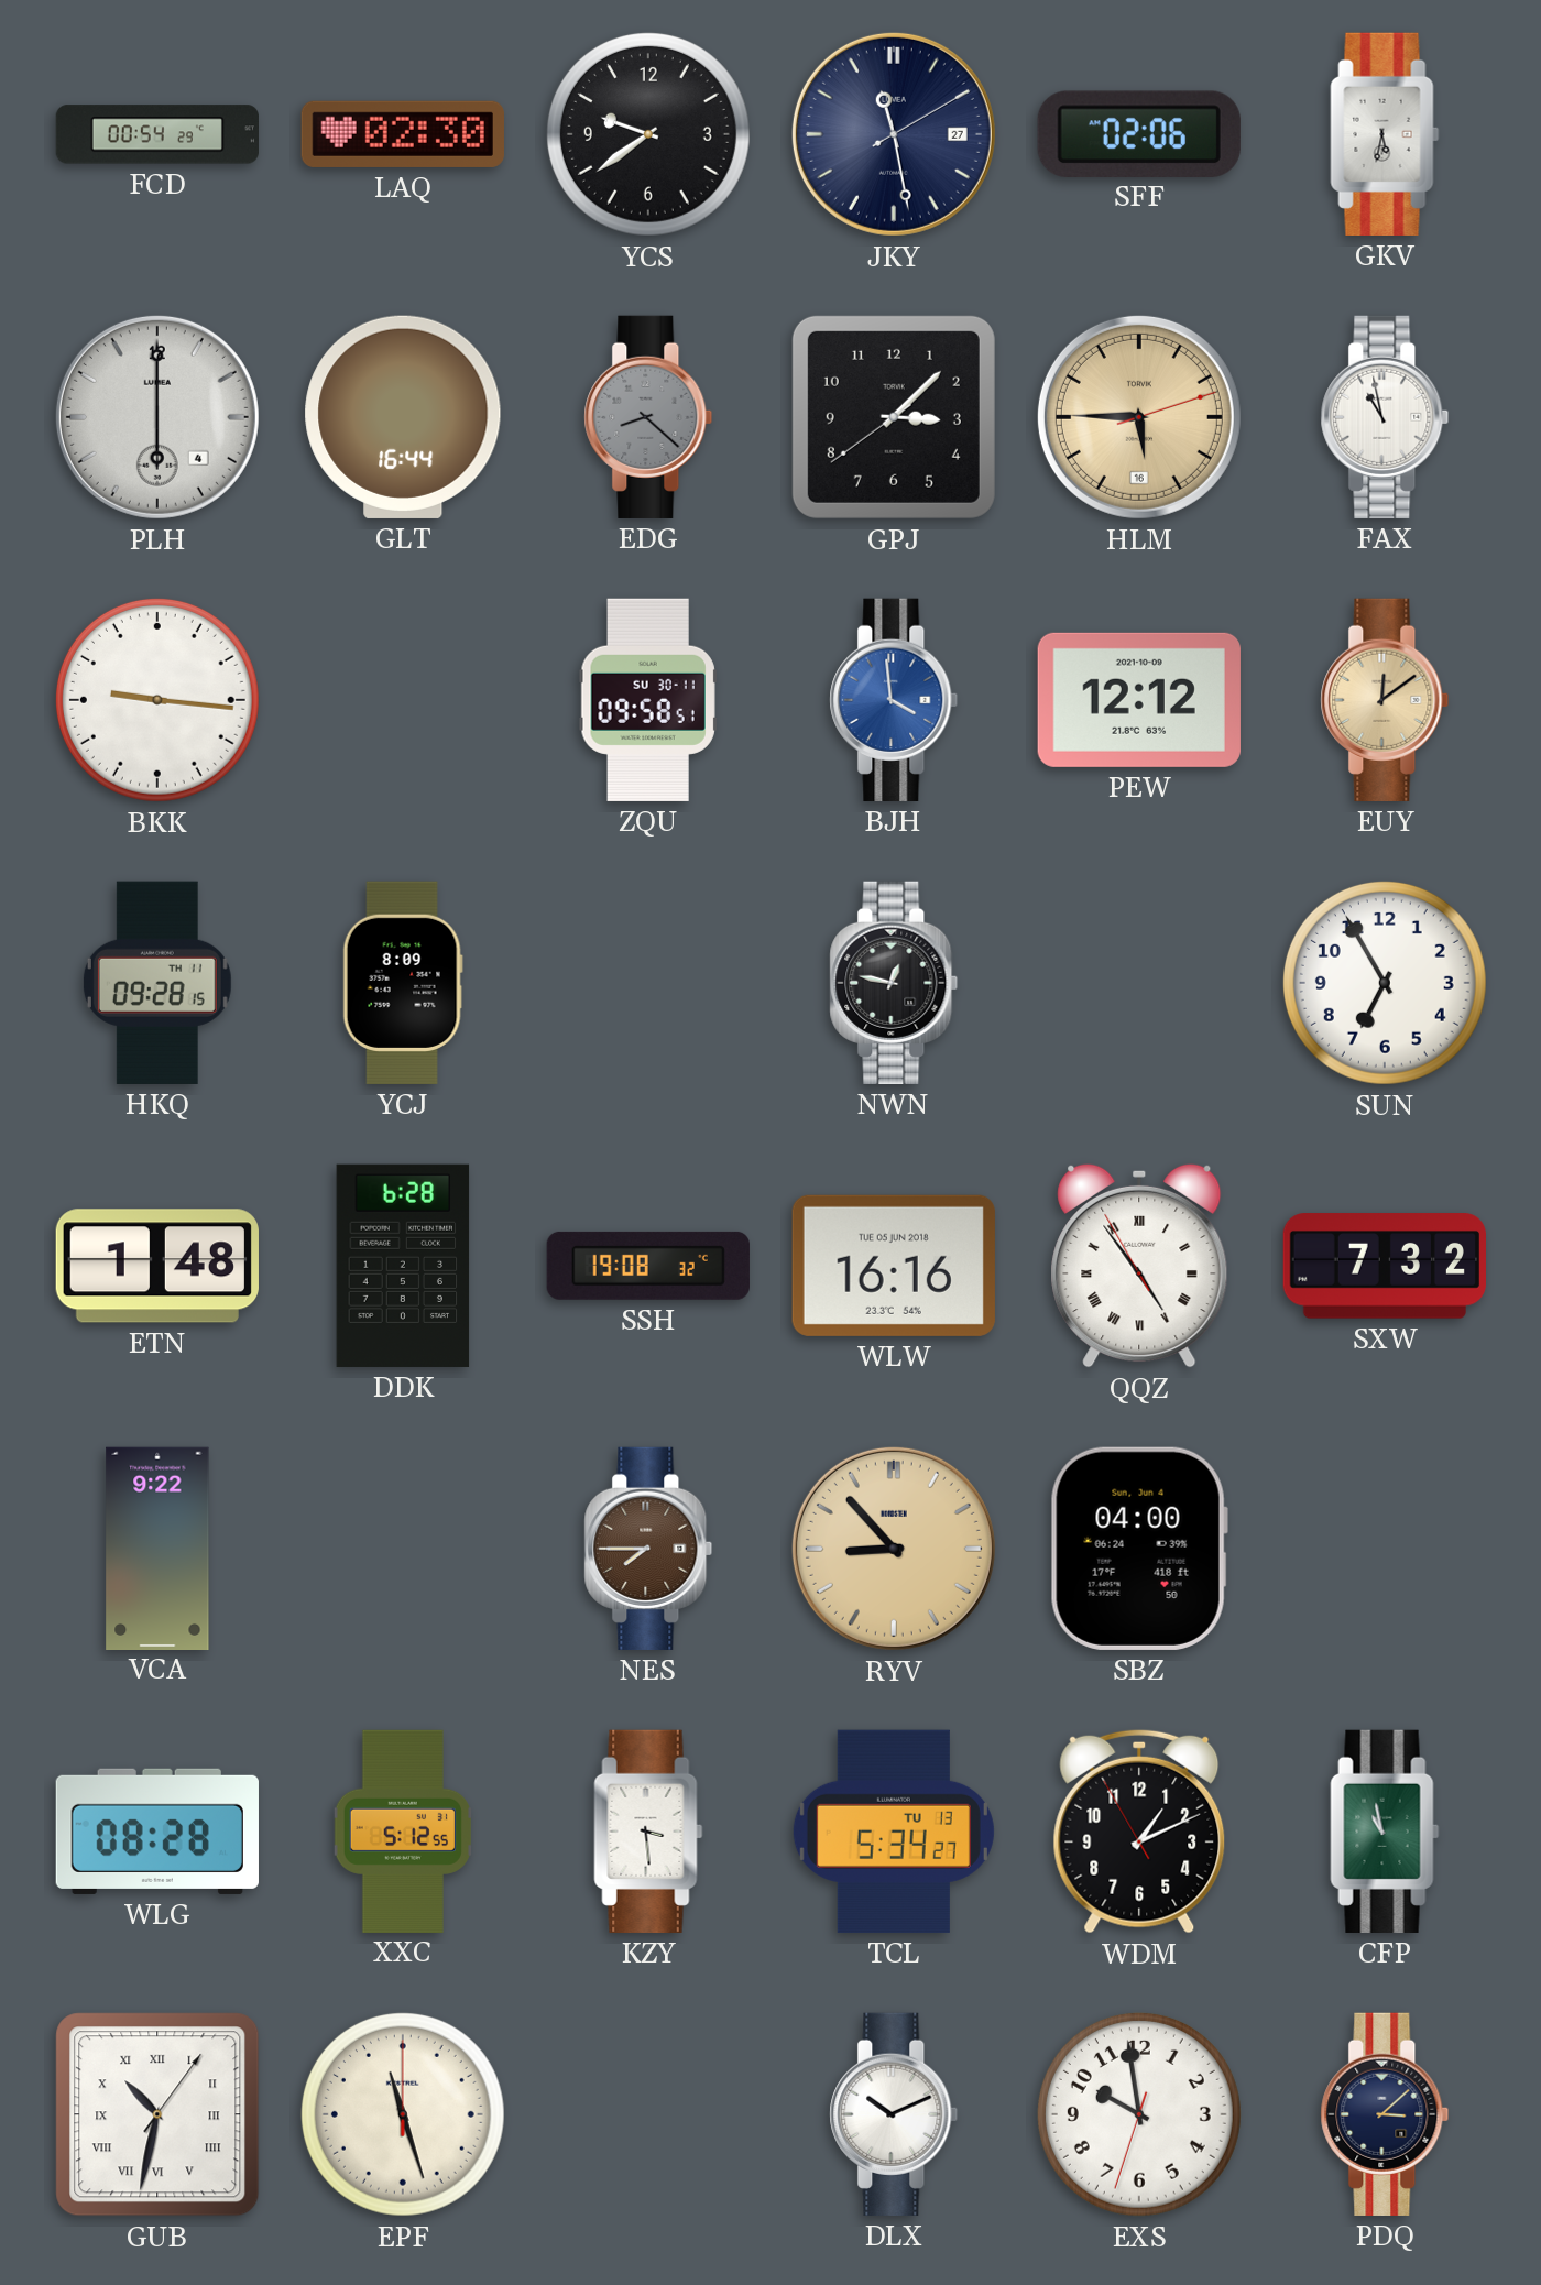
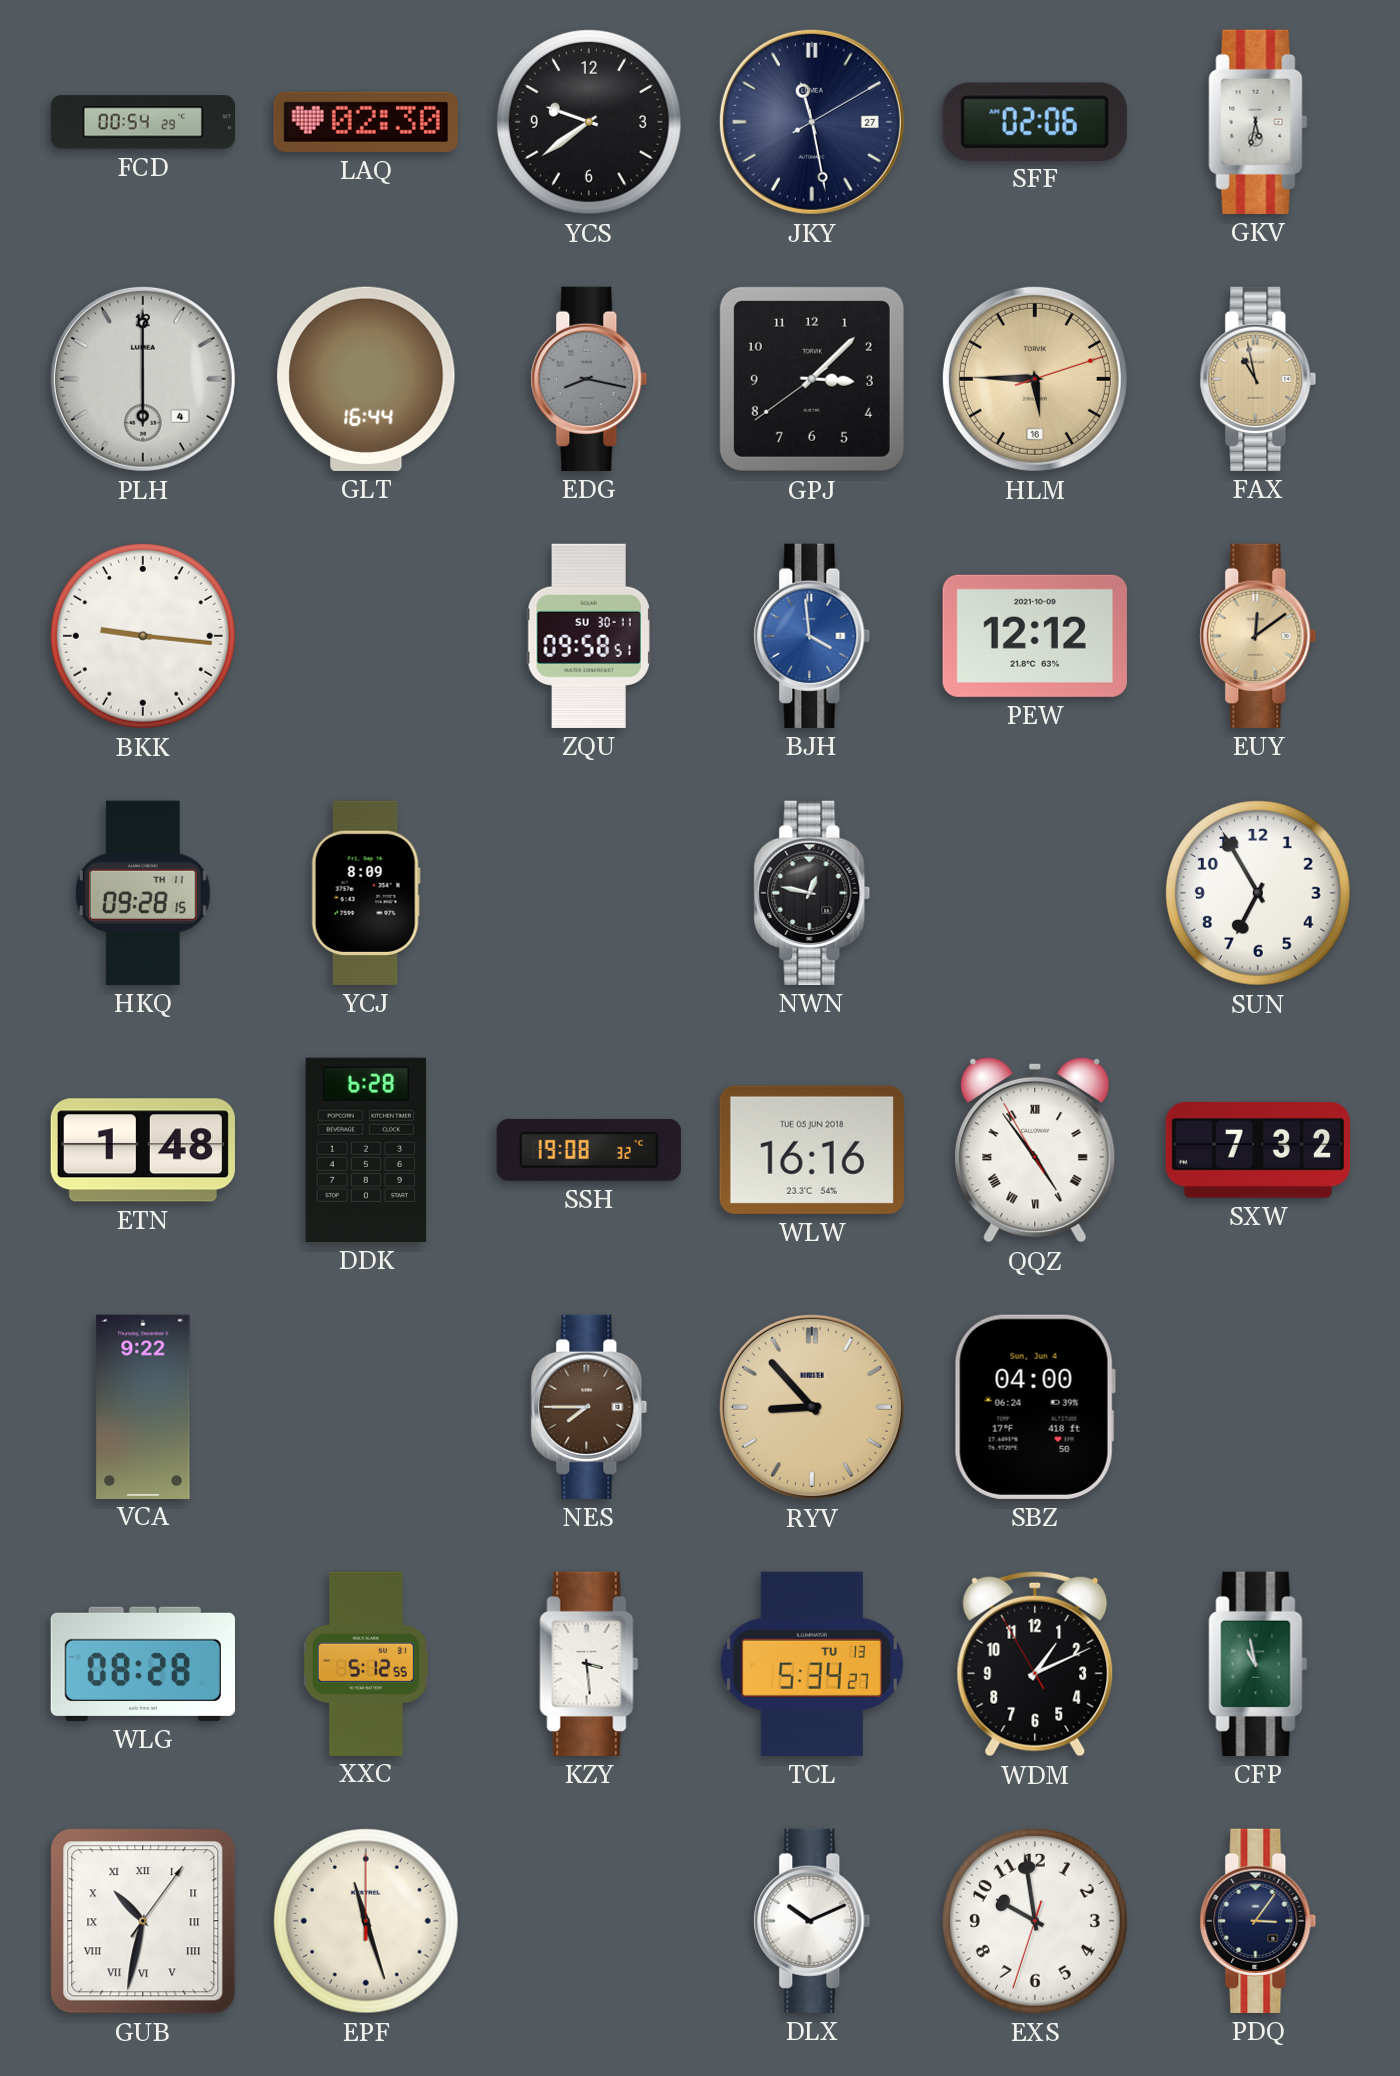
EDG: 8:22 -> 8:17
FAX dial: white -> champagne
PDQ: 3:08 -> 3:06
